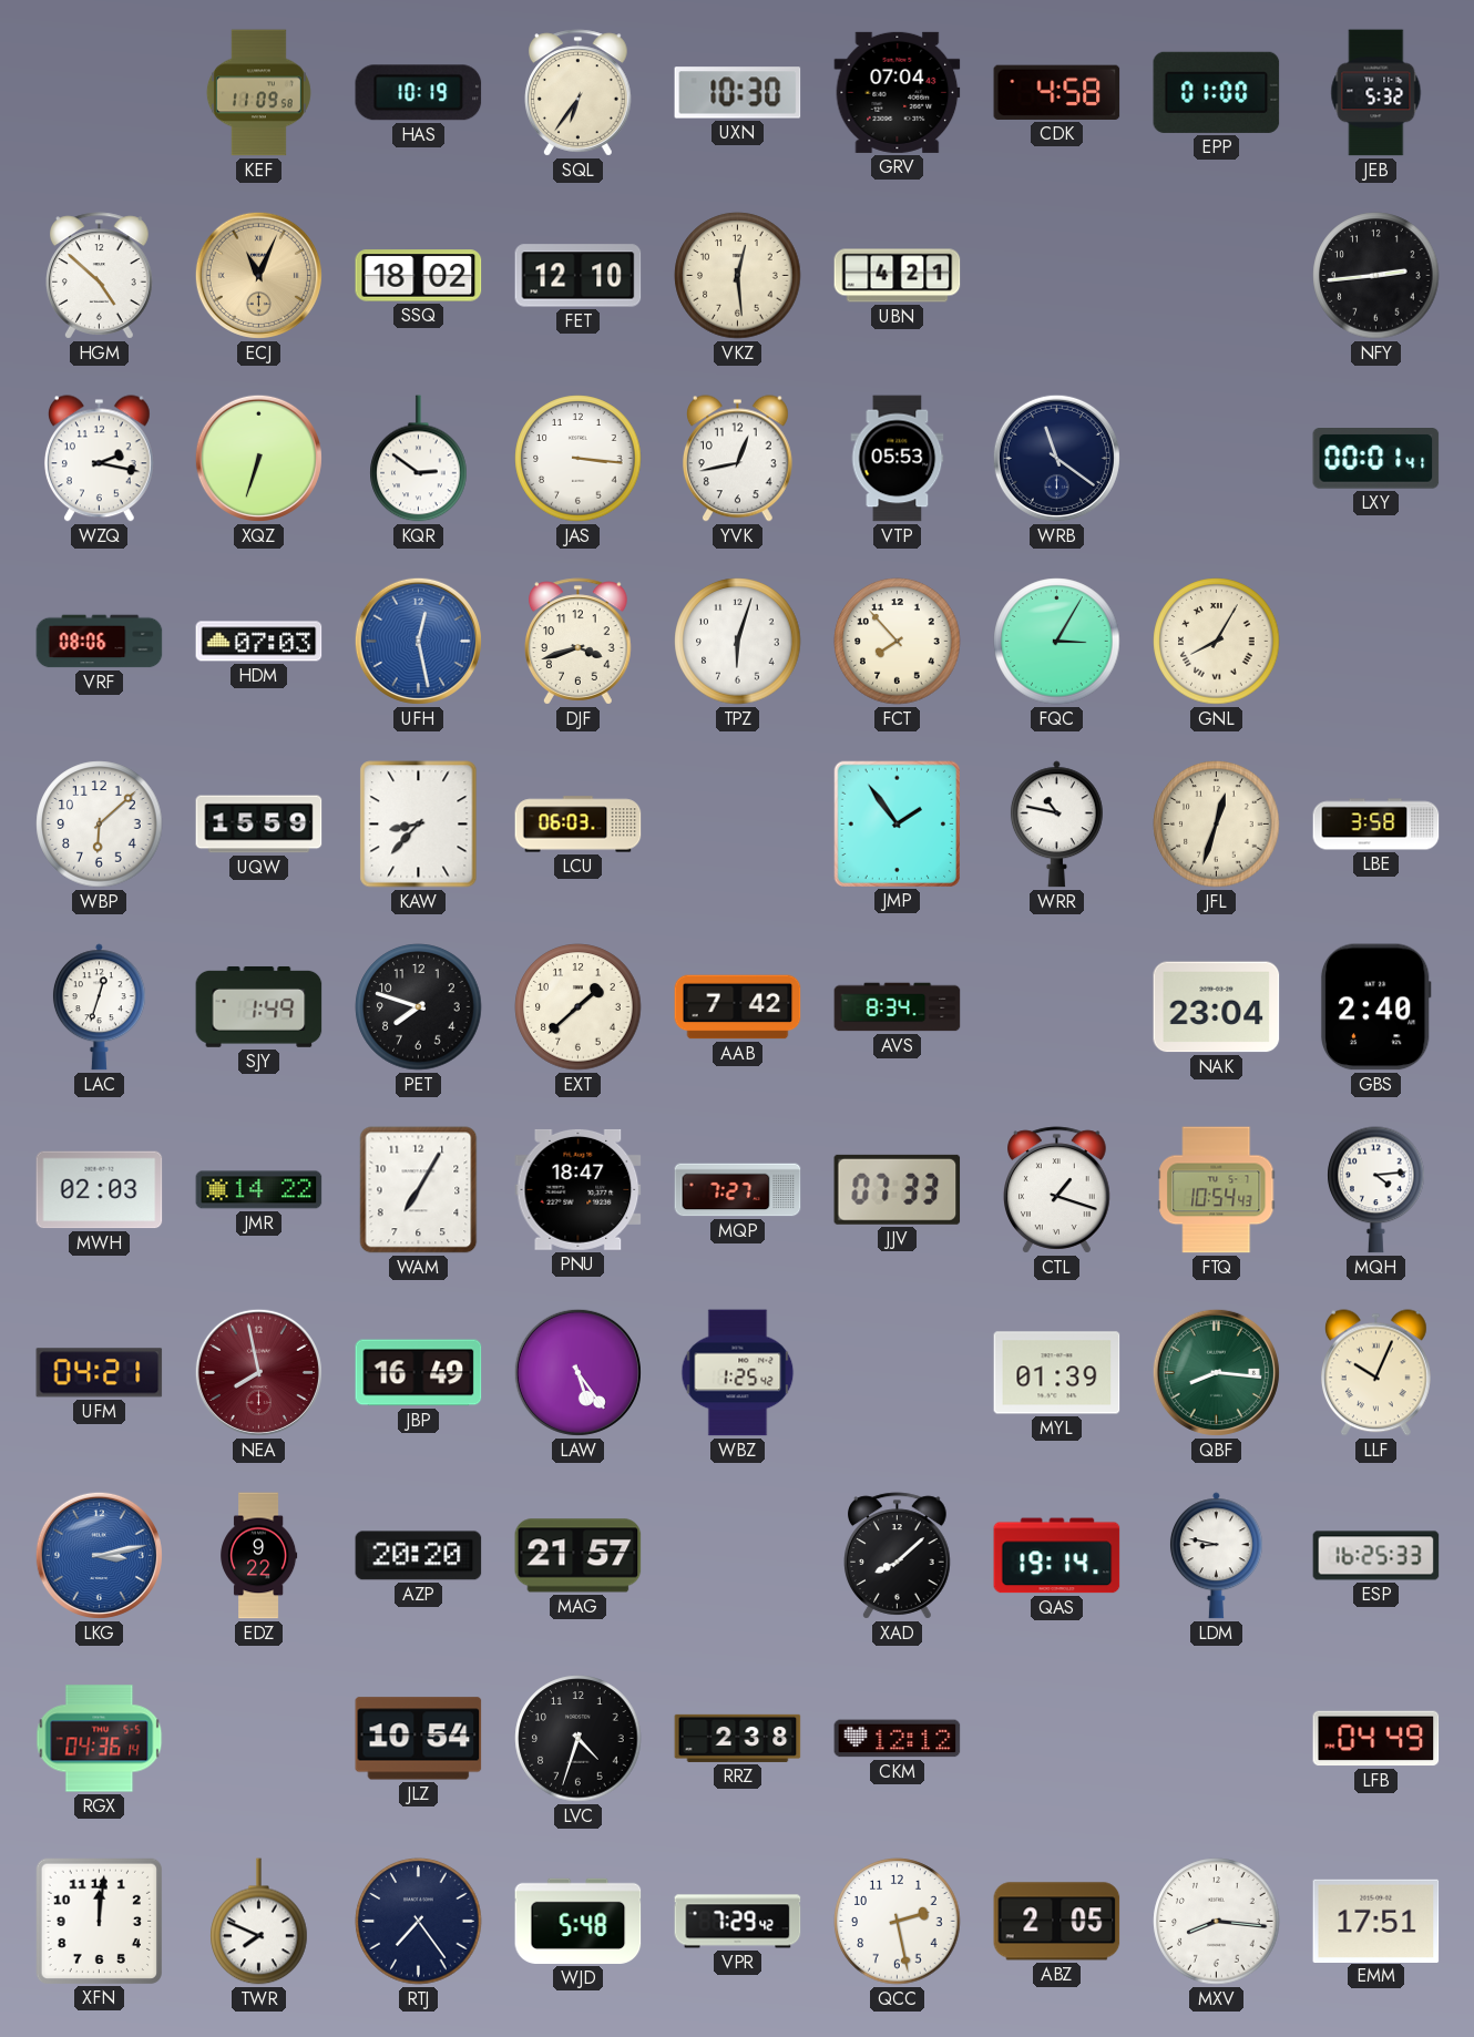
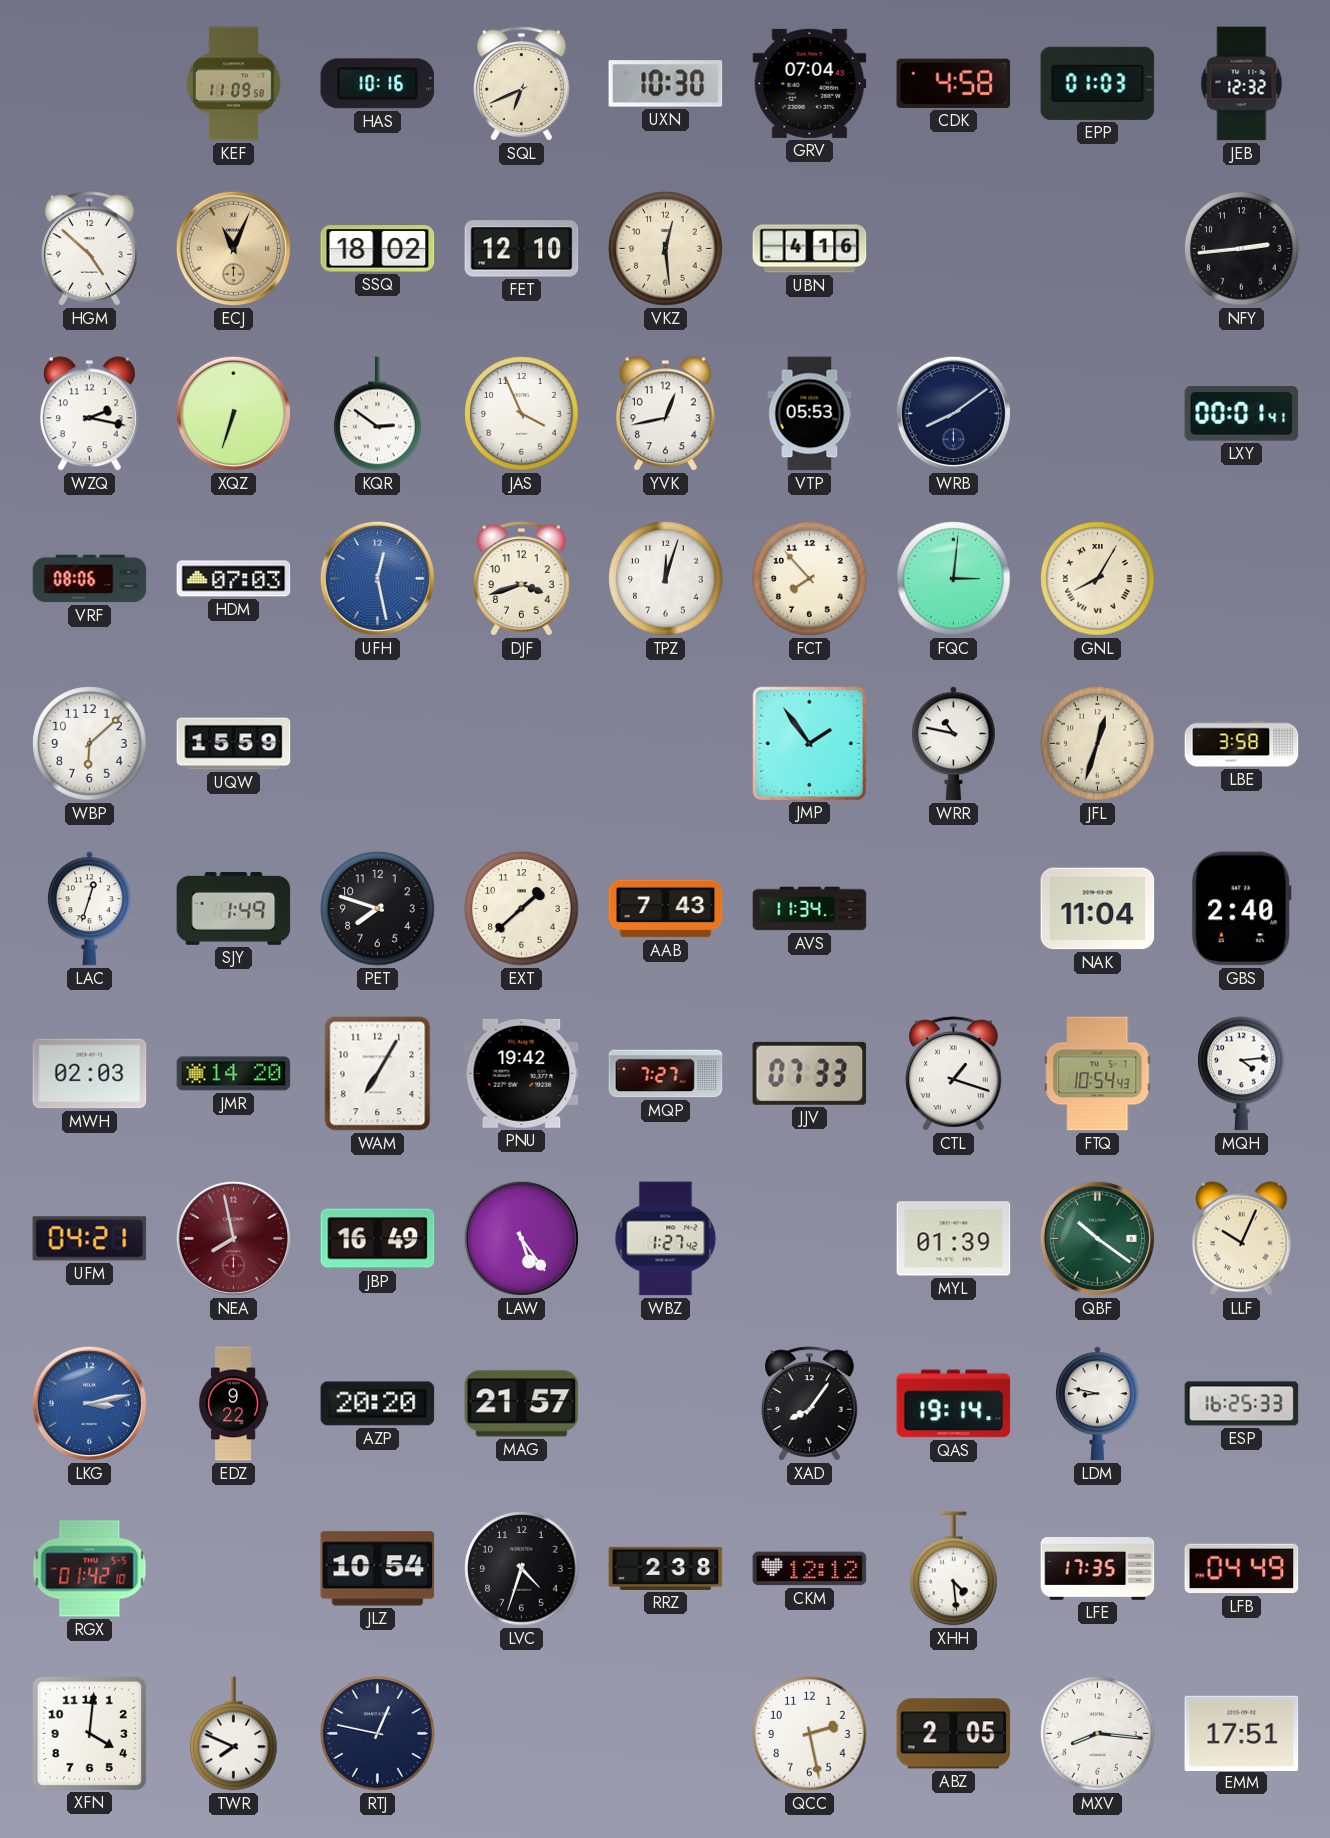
HAS: 10:19 -> 10:16
SQL: 6:36 -> 6:41
EPP: 01:00 -> 01:03
JEB: 5:32 -> 12:32
UBN: 4:21 -> 4:16
JAS: 3:16 -> 3:56
WRB: 11:21 -> 8:09
TPZ: 6:03 -> 12:03
FQC: 3:05 -> 3:01
KAW: 8:37 -> none
LCU: 06:03 -> none
AAB: 7:42 -> 7:43
AVS: 8:34 -> 11:34
NAK: 23:04 -> 11:04
JMR: 14:22 -> 14:20
PNU: 18:47 -> 19:42
WBZ: 1:25 -> 1:27
QBF: 8:16 -> 10:21
XAD: 8:08 -> 8:06
RGX: 04:36 -> 01:42
XHH: none -> 4:29
LFE: none -> 17:35
XFN: 12:01 -> 4:01
RTJ: 7:24 -> 12:47
WJD: 5:48 -> none
VPR: 7:29 -> none
